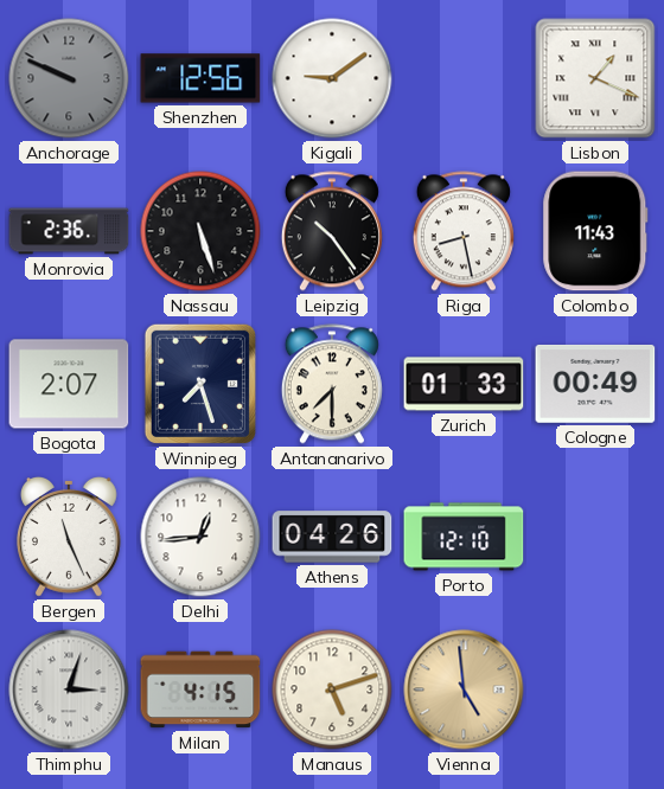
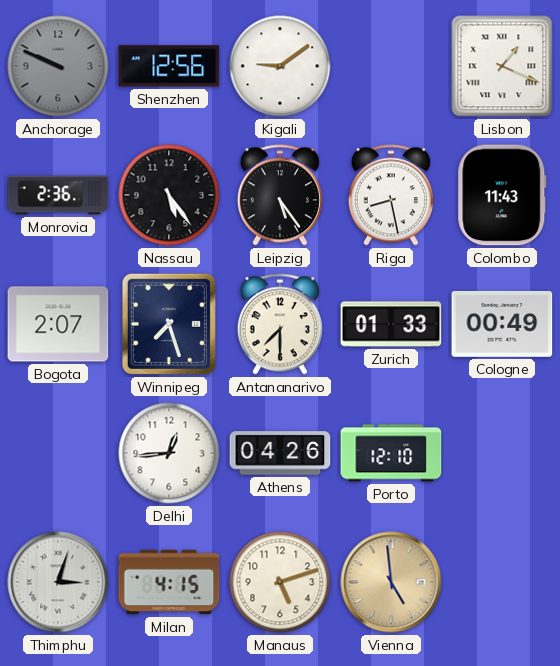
Nassau: 5:27 -> 5:24
Leipzig: 10:24 -> 5:24
Bergen: 11:26 -> none
